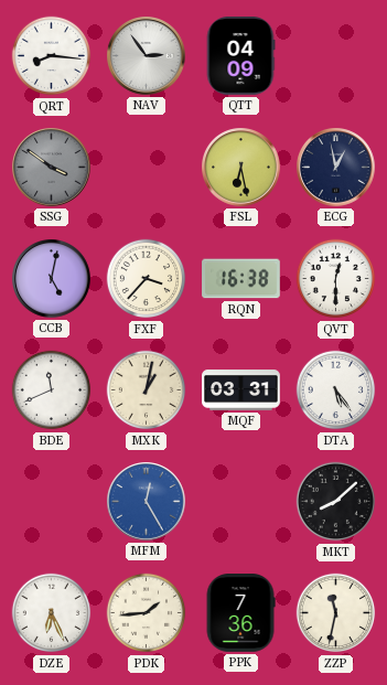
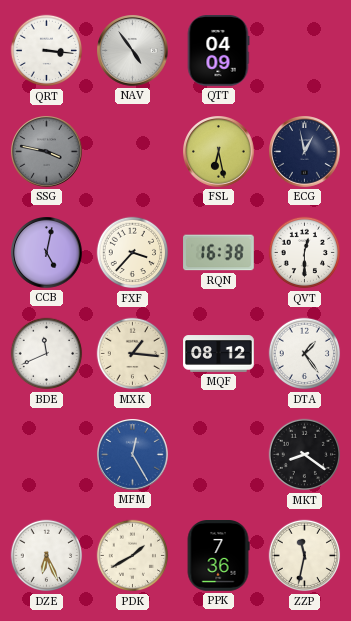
QRT: 8:16 -> 3:16
NAV: 2:54 -> 4:54
SSG: 3:51 -> 3:47
MXK: 1:02 -> 1:16
MQF: 03:31 -> 08:12
DTA: 5:24 -> 1:24
MKT: 8:08 -> 8:21
PDK: 1:44 -> 1:40
